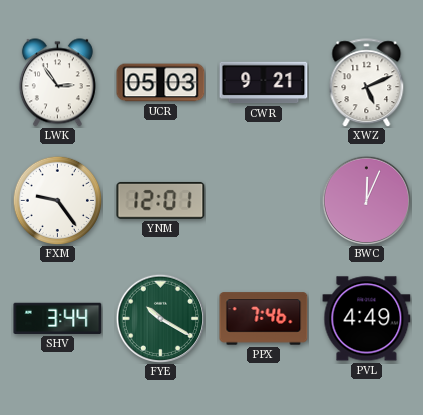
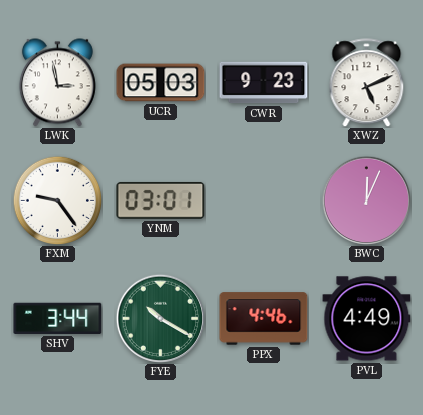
LWK: 2:54 -> 2:58
CWR: 9:21 -> 9:23
YNM: 12:01 -> 03:01
PPX: 7:46 -> 4:46
